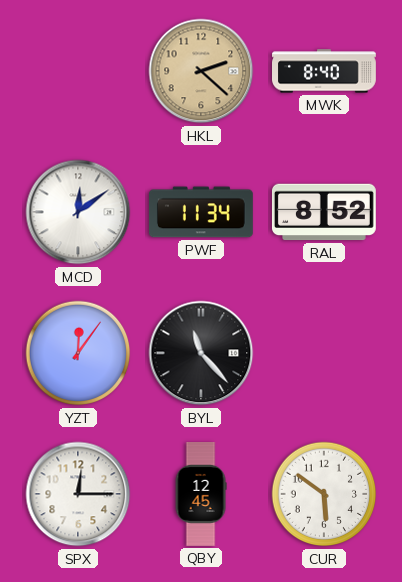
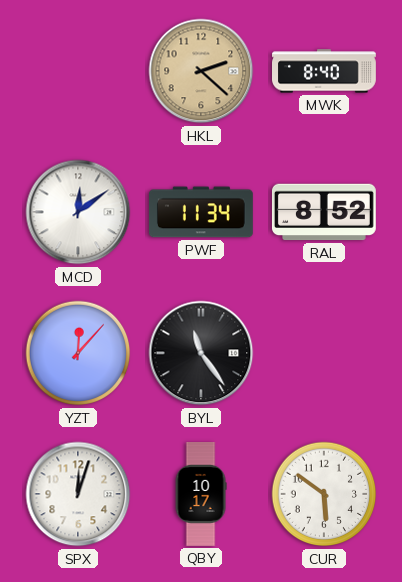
YZT: 12:06 -> 12:07
BYL: 11:23 -> 11:24
SPX: 12:15 -> 12:03
QBY: 12:45 -> 10:17
